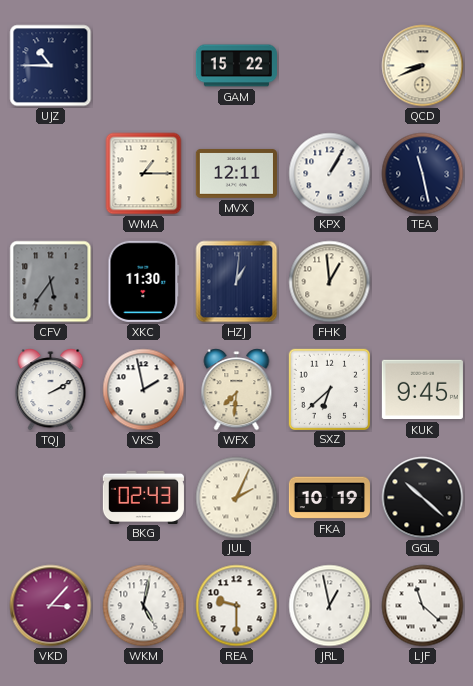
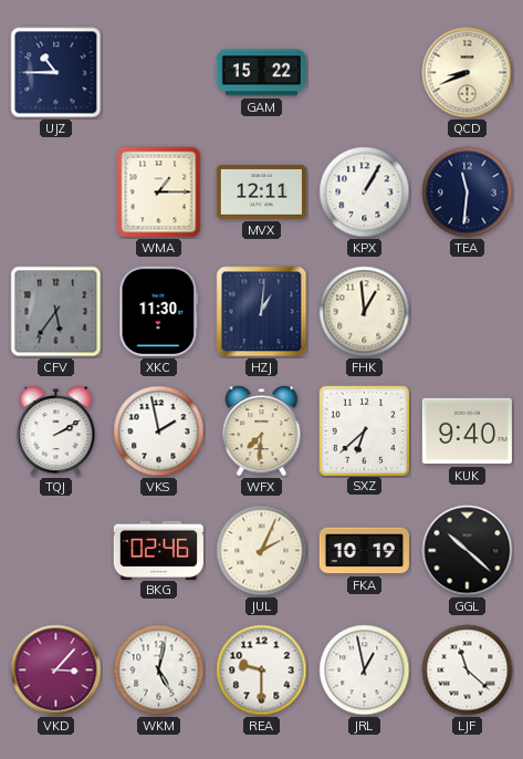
TEA: 11:28 -> 11:31
KUK: 9:45 -> 9:40
BKG: 02:43 -> 02:46
